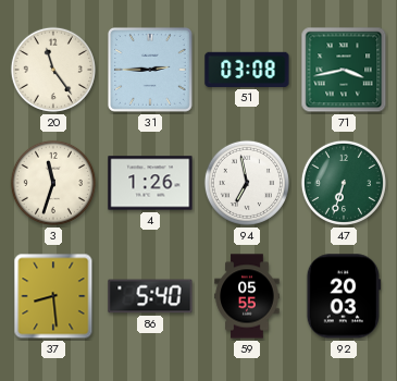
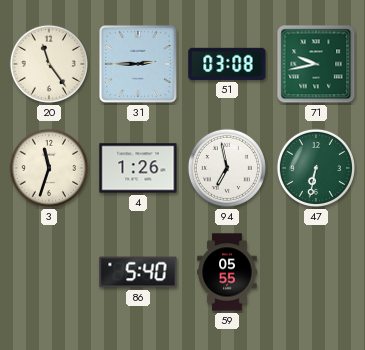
71: 3:43 -> 9:43
47: 6:33 -> 6:32
37: 8:29 -> none
92: 20:03 -> none
